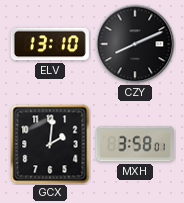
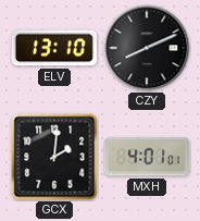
MXH: 3:58 -> 4:01
